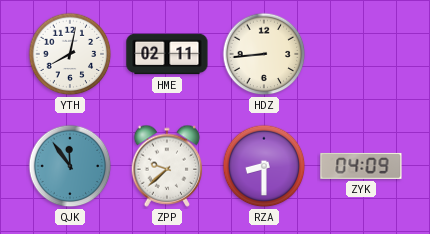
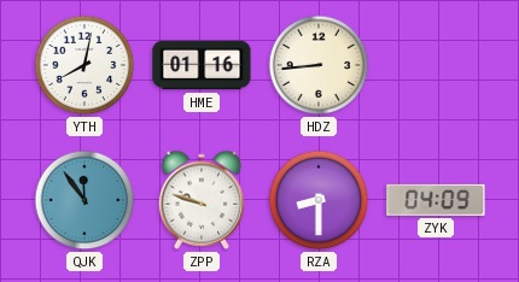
HME: 02:11 -> 01:16
ZPP: 9:38 -> 9:48
